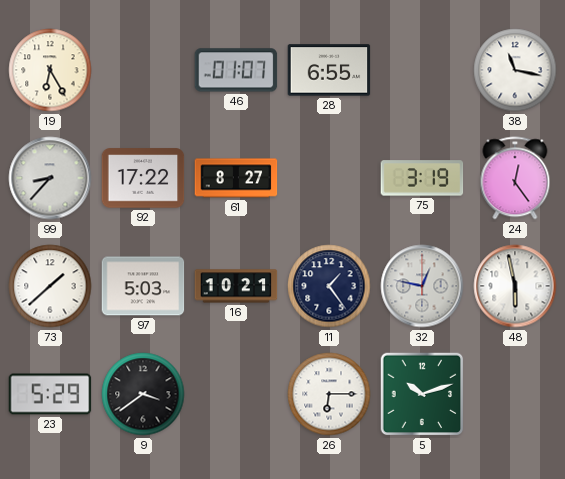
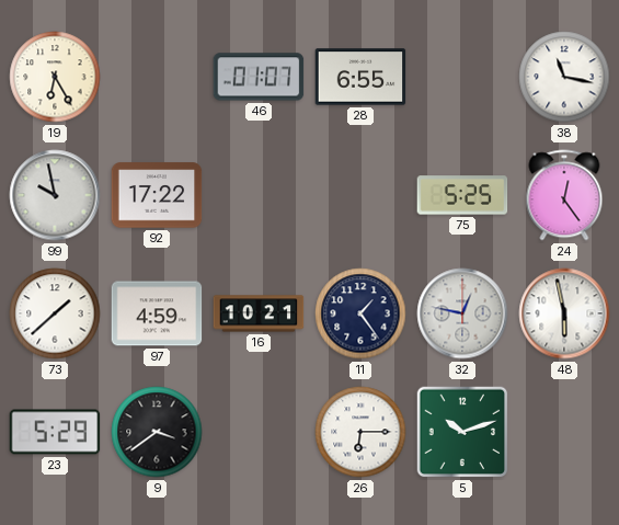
99: 8:37 -> 9:58
61: 8:27 -> none
75: 3:19 -> 5:25
97: 5:03 -> 4:59
